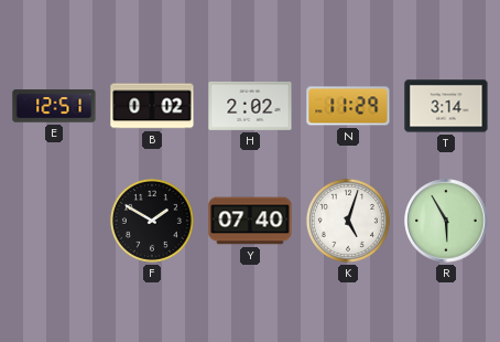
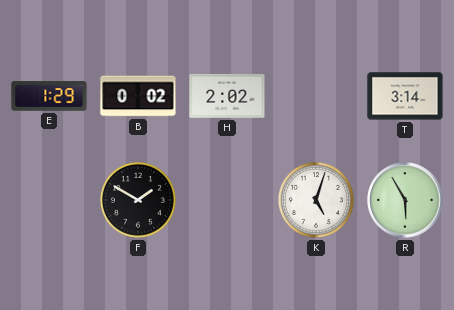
E: 12:51 -> 1:29
N: 11:29 -> none
Y: 07:40 -> none
